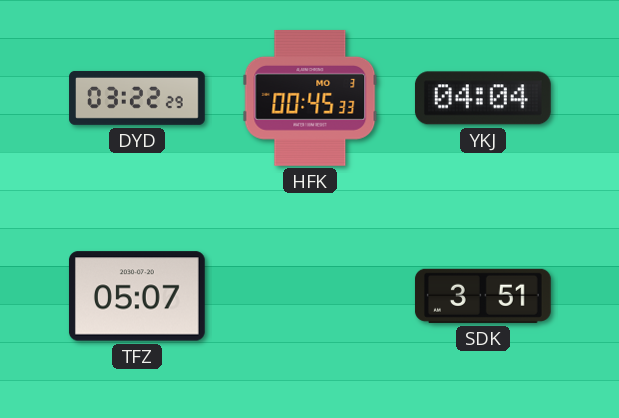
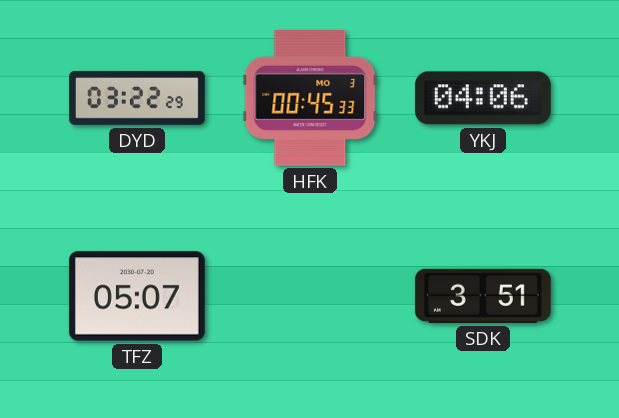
YKJ: 04:04 -> 04:06
